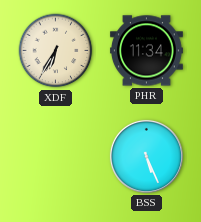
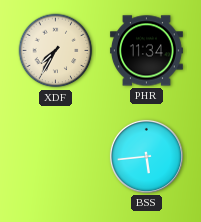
XDF: 6:35 -> 7:35
BSS: 5:26 -> 5:44
